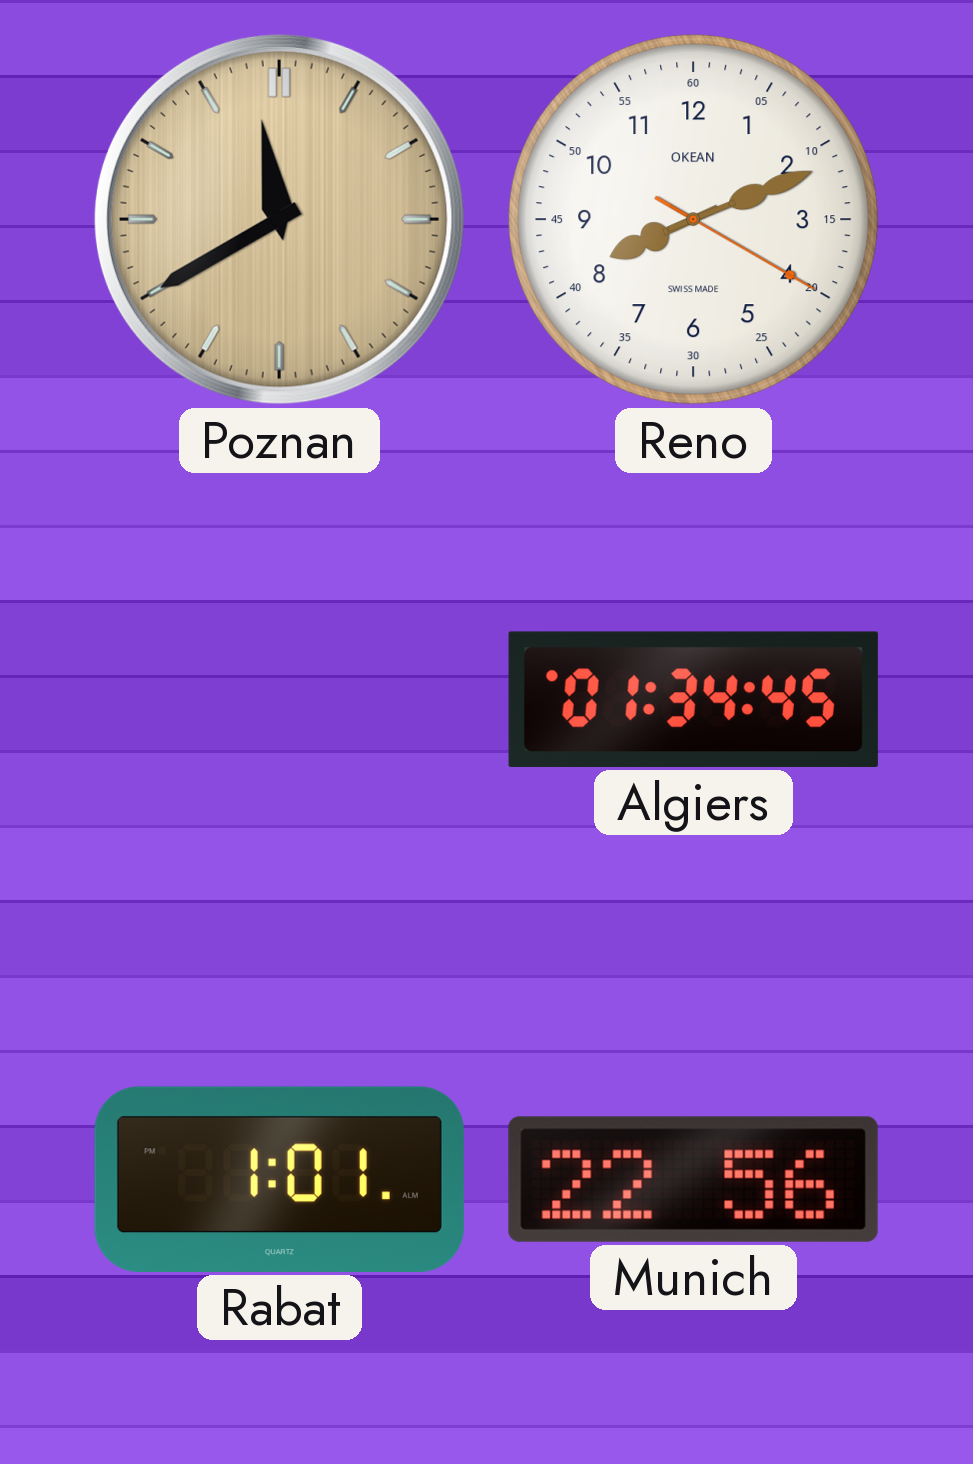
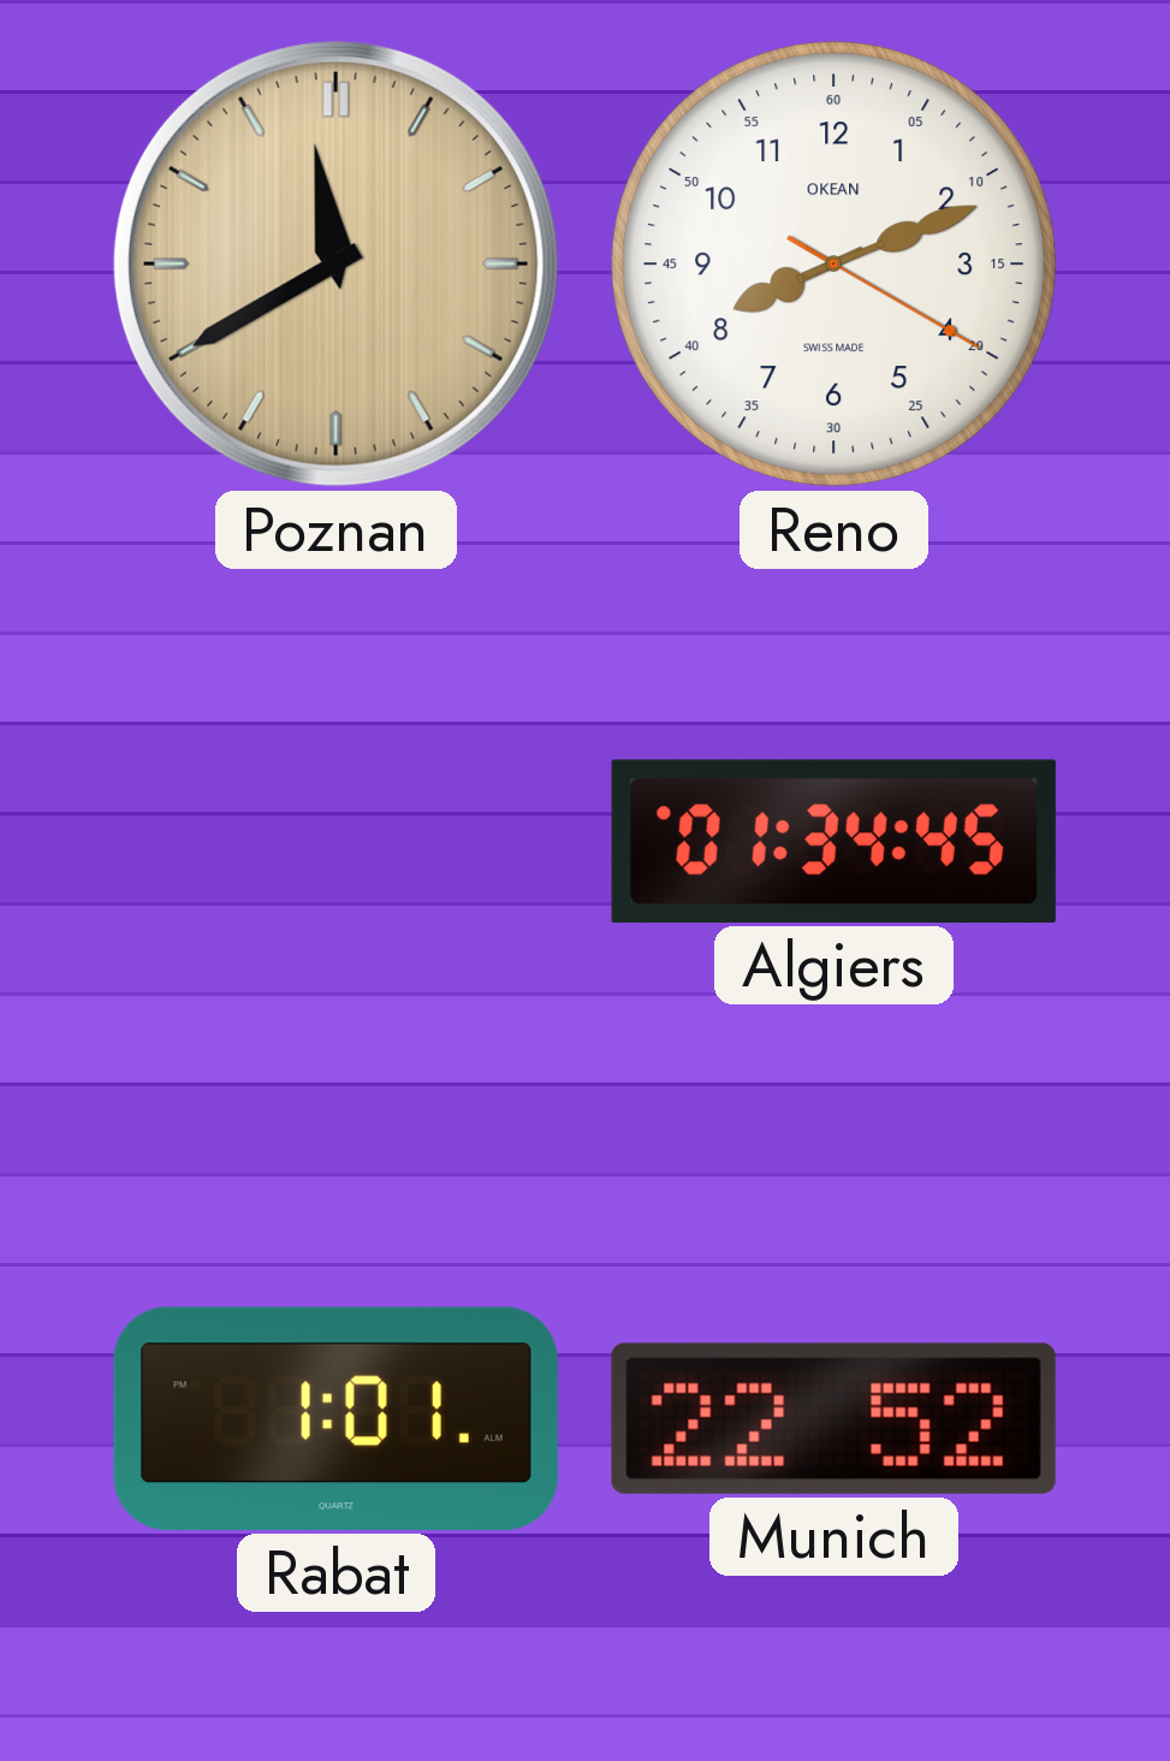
Munich: 22:56 -> 22:52
